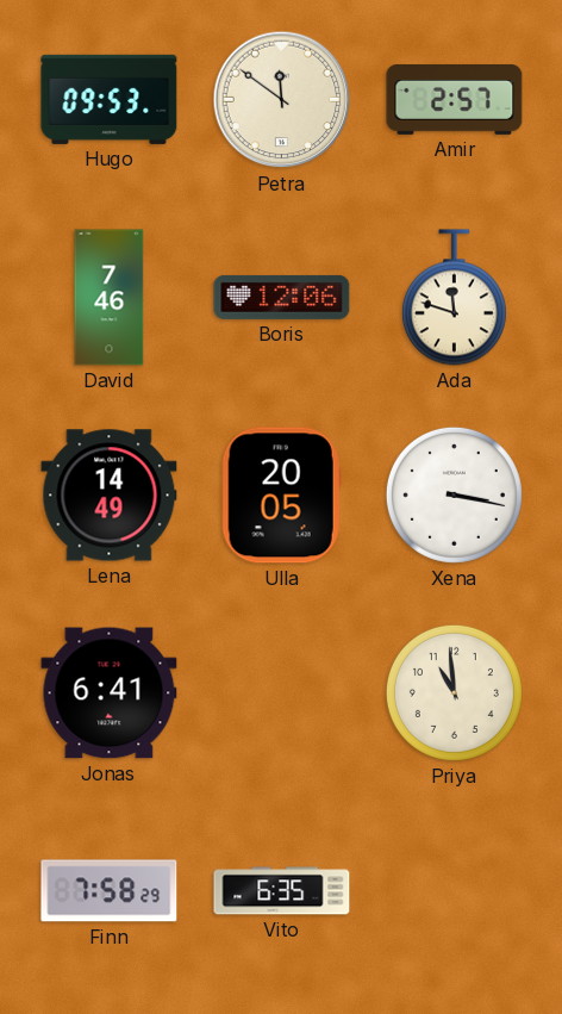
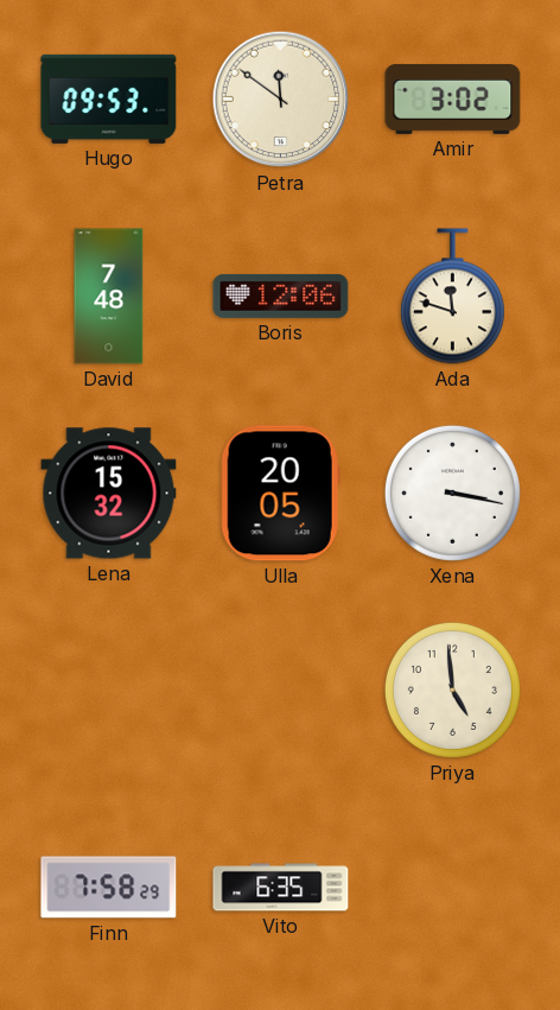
Amir: 2:57 -> 3:02
David: 7:46 -> 7:48
Lena: 14:49 -> 15:32
Jonas: 6:41 -> none
Priya: 10:59 -> 4:59
